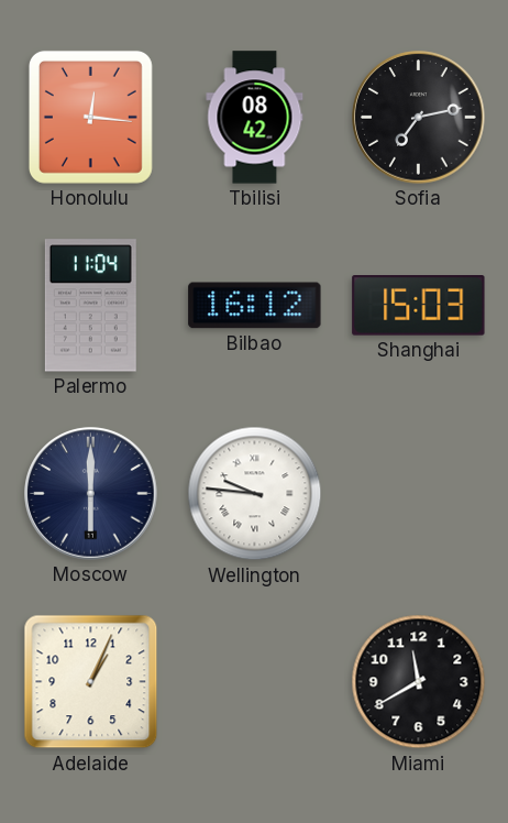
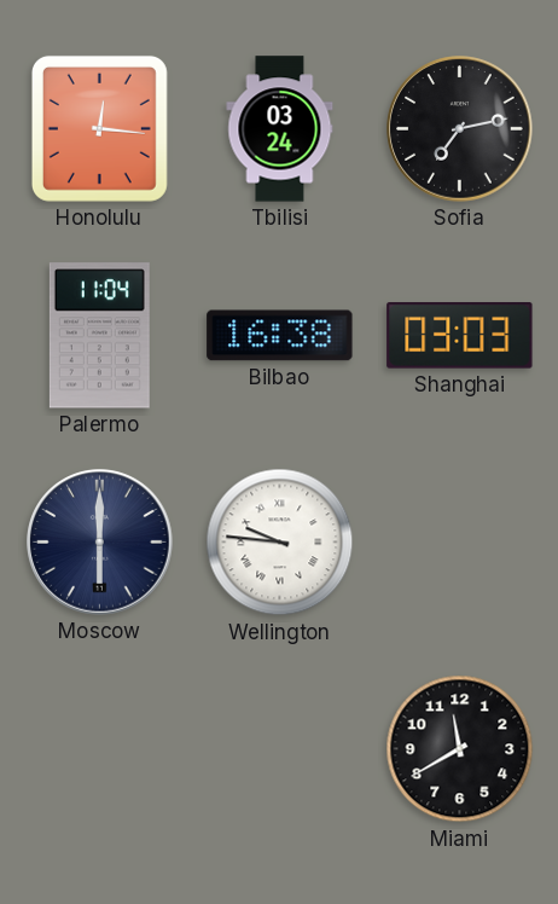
Tbilisi: 08:42 -> 03:24
Bilbao: 16:12 -> 16:38
Shanghai: 15:03 -> 03:03
Adelaide: 1:04 -> none
